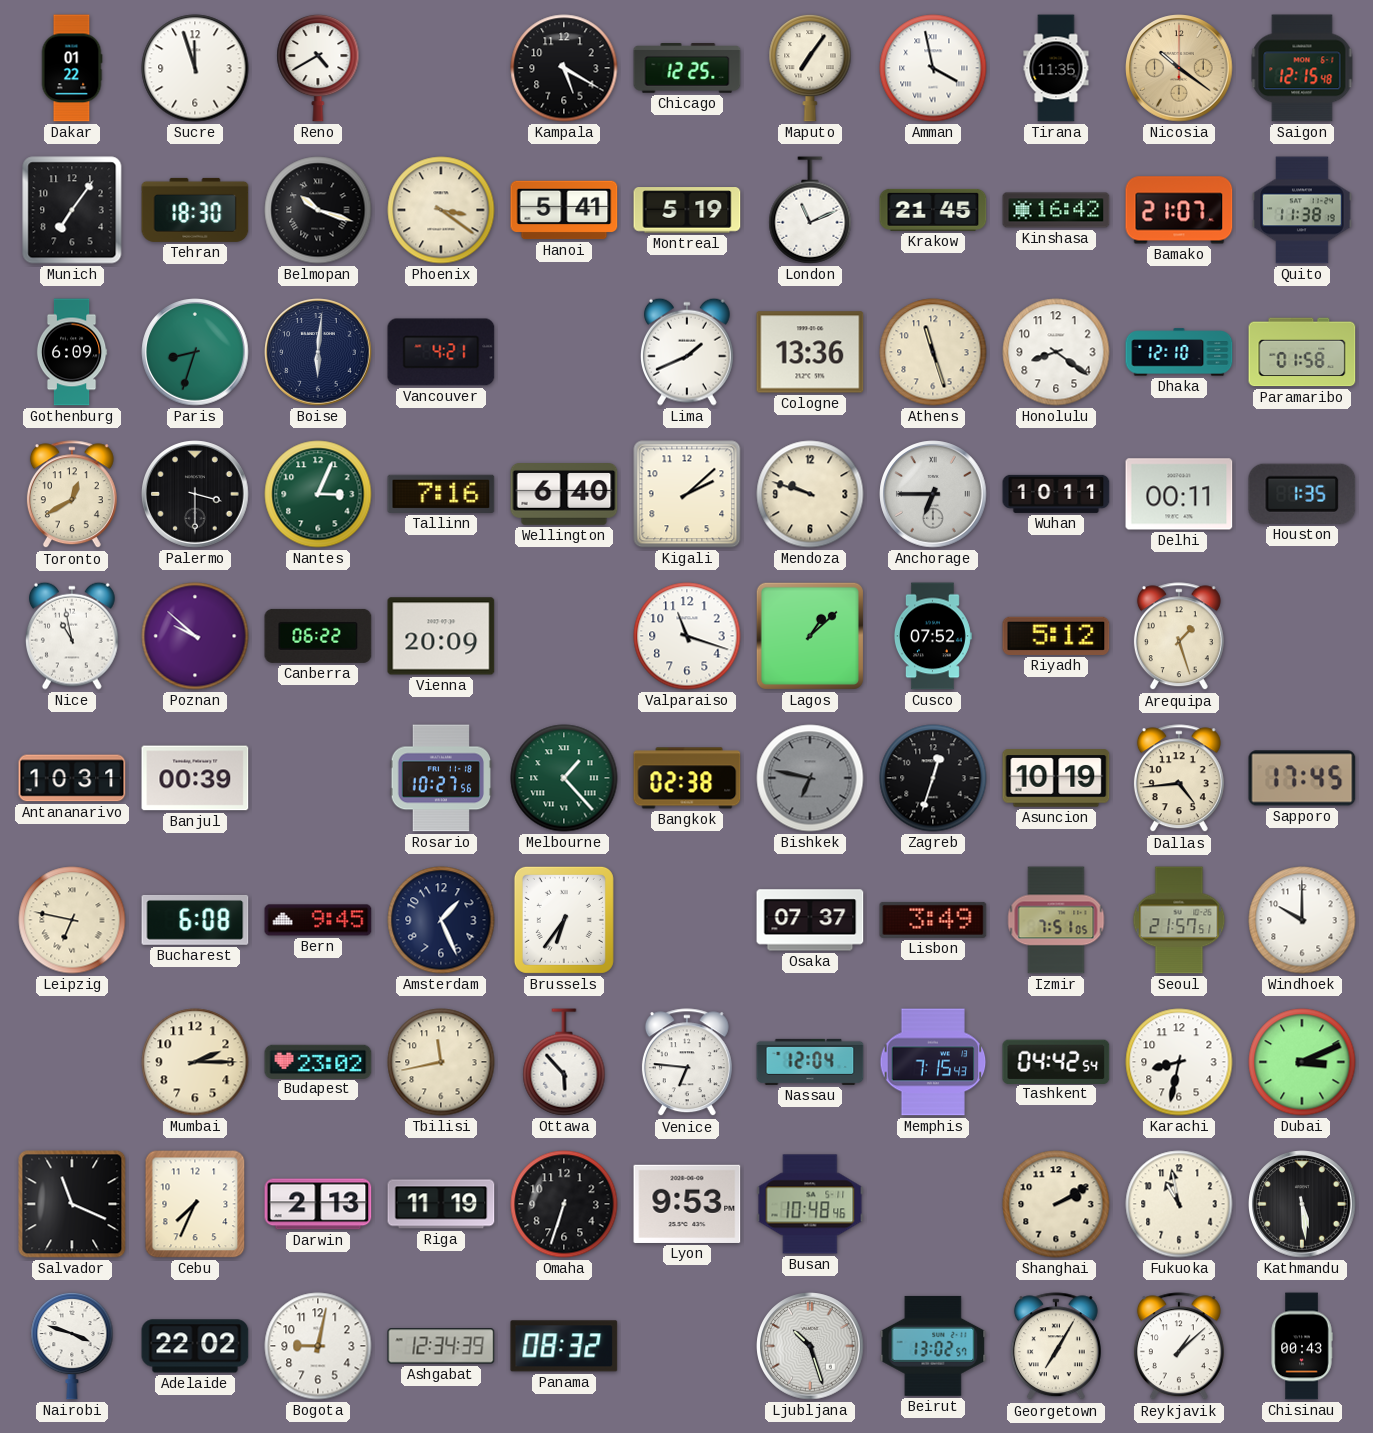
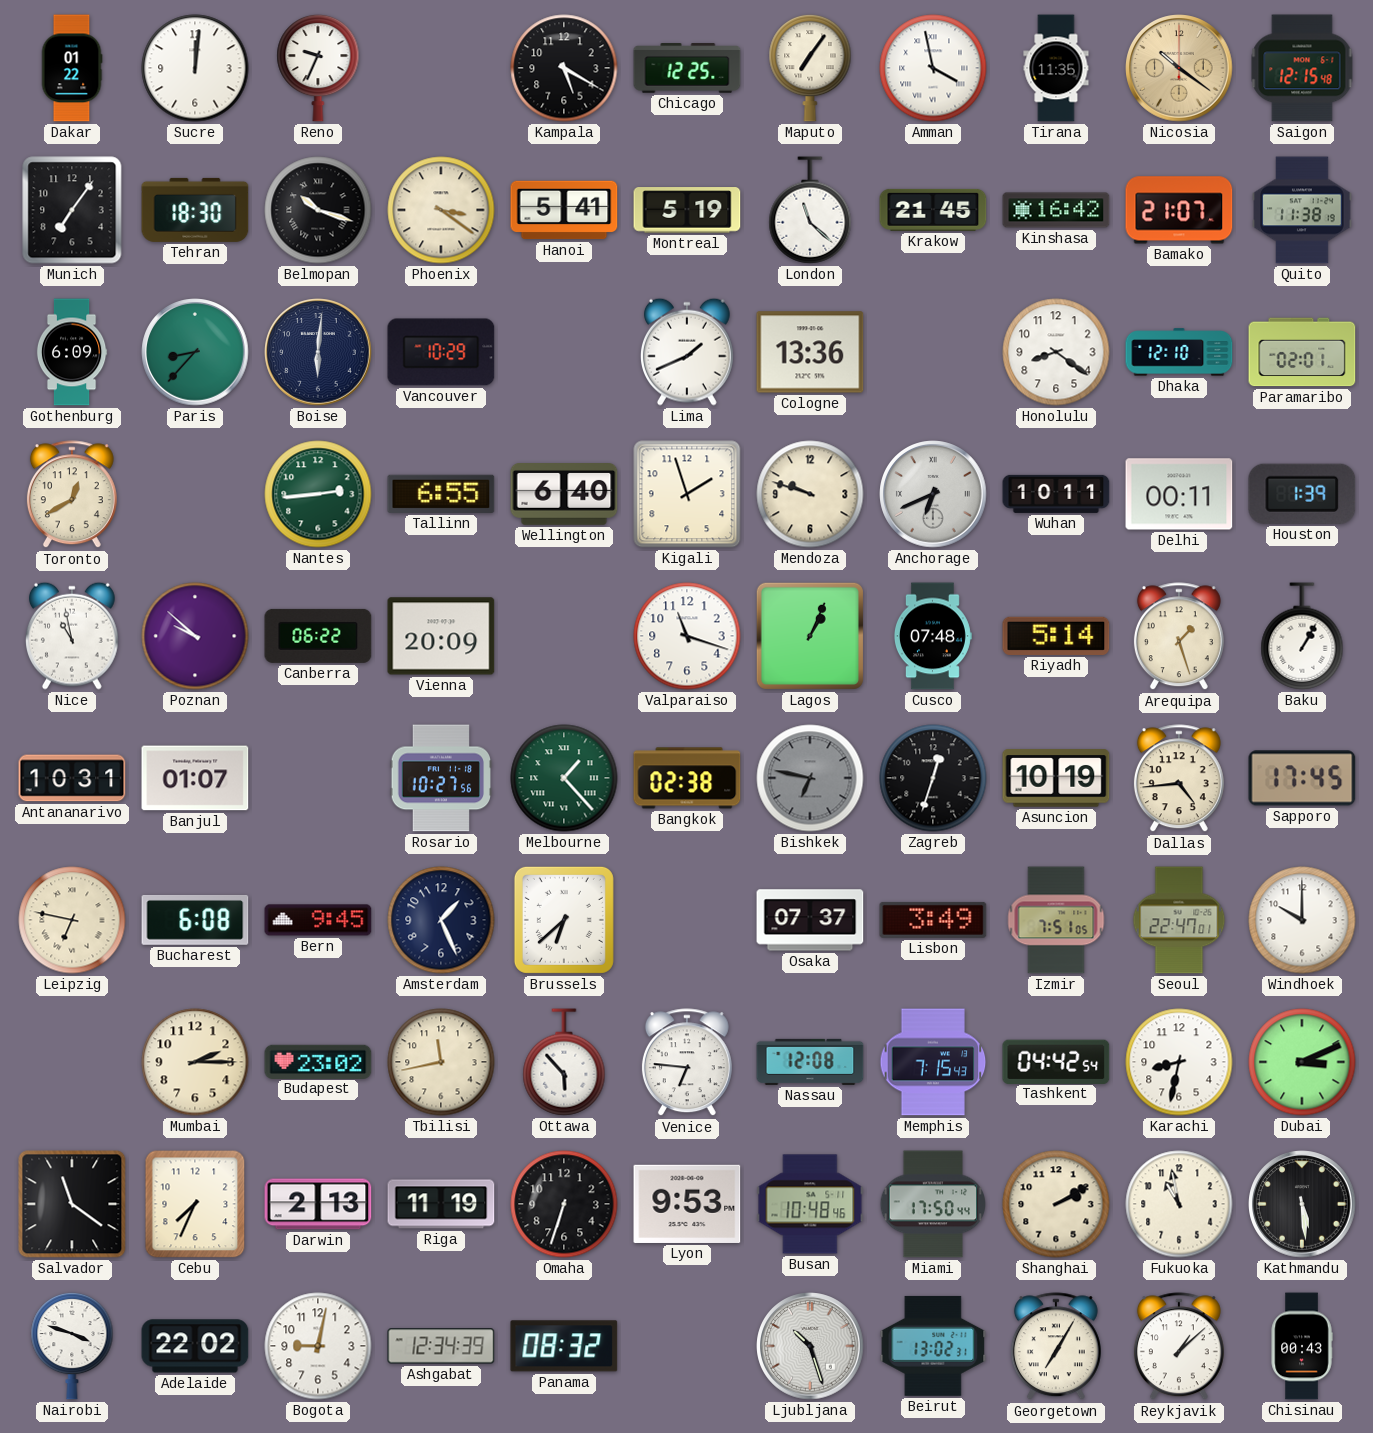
Sucre: 11:57 -> 12:01
Reno: 4:40 -> 9:34
London: 11:11 -> 11:22
Paris: 8:33 -> 8:37
Vancouver: 4:21 -> 10:29
Athens: 11:27 -> none
Paramaribo: 01:58 -> 02:01
Palermo: 3:30 -> none
Nantes: 3:04 -> 2:44
Tallinn: 7:16 -> 6:55
Kigali: 2:08 -> 1:57
Anchorage: 6:45 -> 6:41
Houston: 1:35 -> 1:39
Lagos: 1:08 -> 1:04
Cusco: 07:52 -> 07:48
Riyadh: 5:12 -> 5:14
Baku: none -> 1:05
Banjul: 00:39 -> 01:07
Brussels: 6:36 -> 6:38
Seoul: 21:57 -> 22:47
Nassau: 12:04 -> 12:08
Salvador: 11:19 -> 11:21
Miami: none -> 17:50
Beirut: 13:02:57 -> 13:02:31
